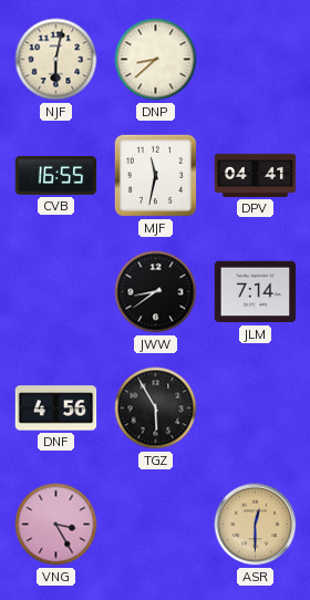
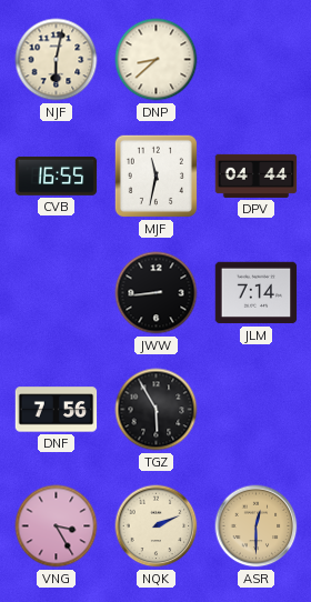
DPV: 04:41 -> 04:44
JWW: 8:39 -> 8:44
DNF: 4:56 -> 7:56
NQK: none -> 2:11
